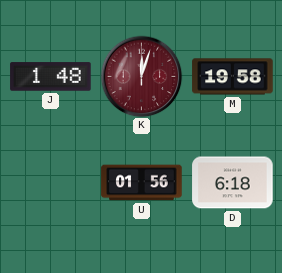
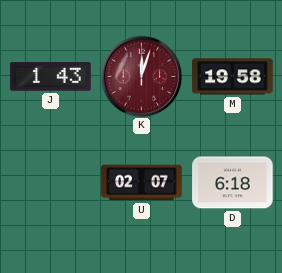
J: 1:48 -> 1:43
U: 01:56 -> 02:07
